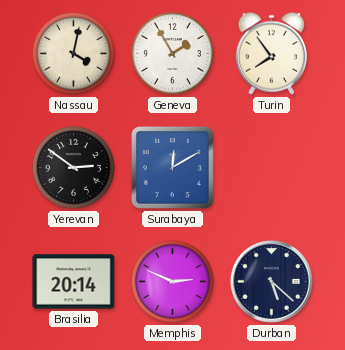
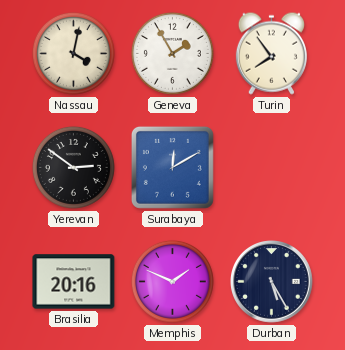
Brasilia: 20:14 -> 20:16
Memphis: 2:49 -> 1:49
Durban: 5:22 -> 5:25
